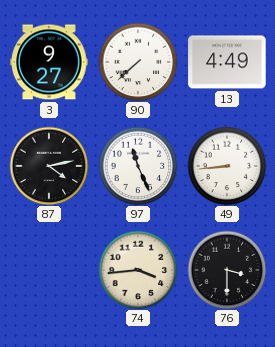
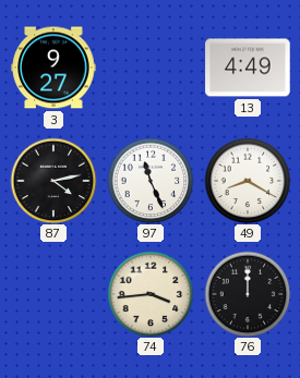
90: 7:38 -> none
49: 8:44 -> 8:20
76: 3:30 -> 12:00
